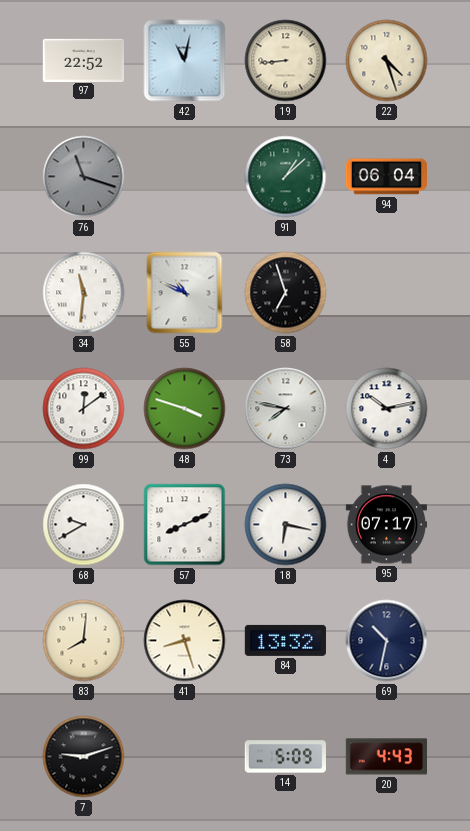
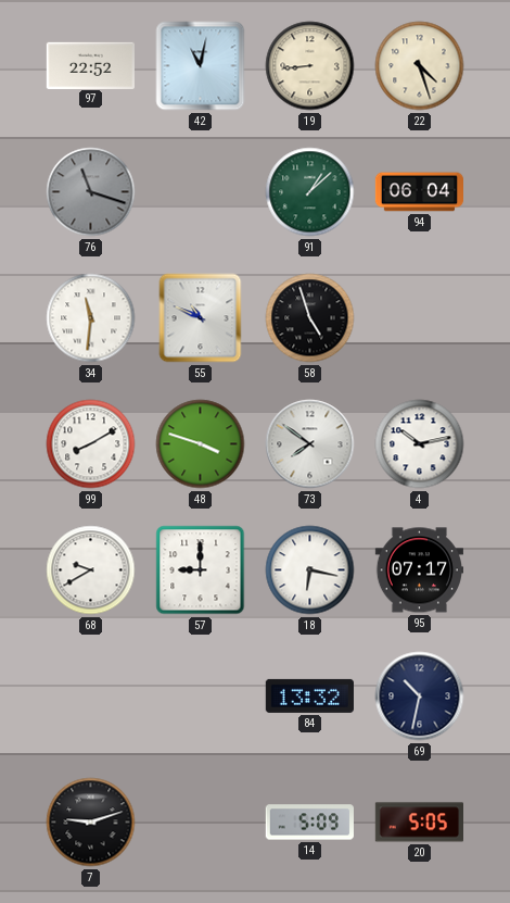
58: 6:57 -> 4:57
99: 12:09 -> 8:10
73: 7:47 -> 7:51
57: 8:11 -> 9:00
83: 8:01 -> none
41: 8:27 -> none
20: 4:43 -> 5:05
